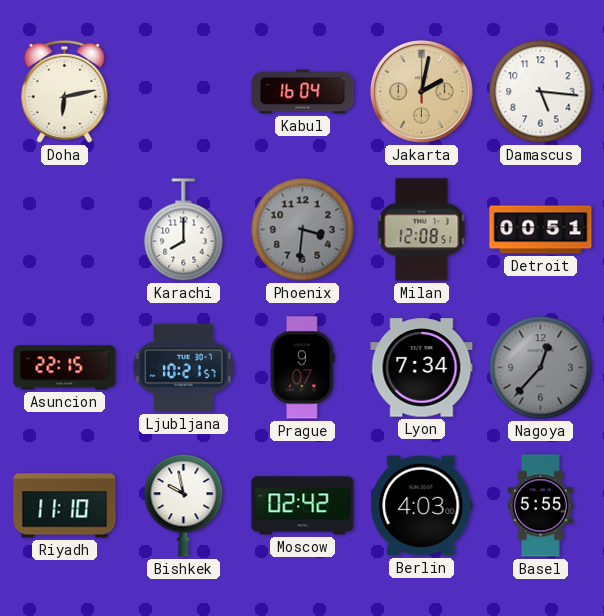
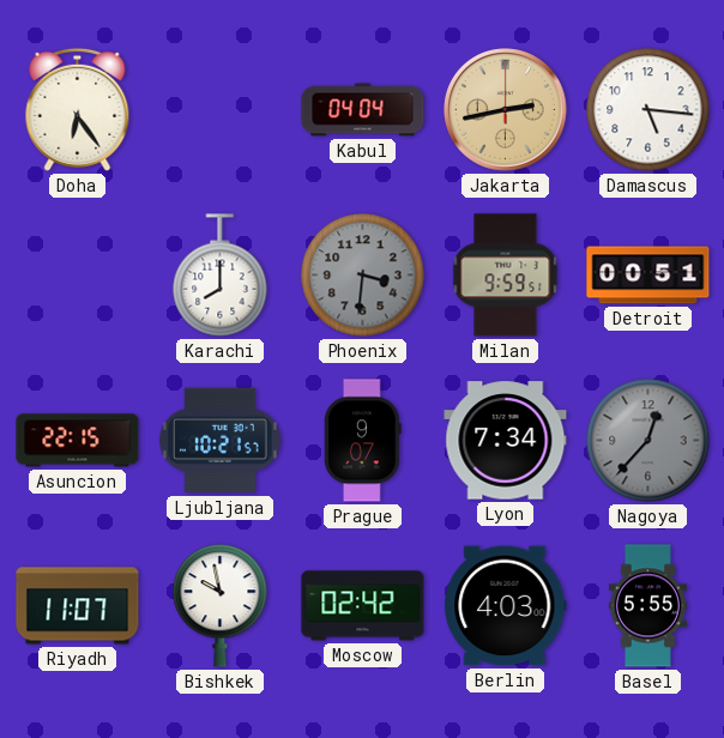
Doha: 6:13 -> 6:24
Kabul: 16:04 -> 04:04
Jakarta: 2:02 -> 2:43
Milan: 12:08 -> 9:59
Riyadh: 11:10 -> 11:07
